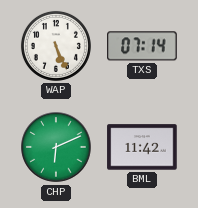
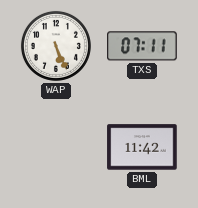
TXS: 07:14 -> 07:11
CHP: 6:11 -> none
